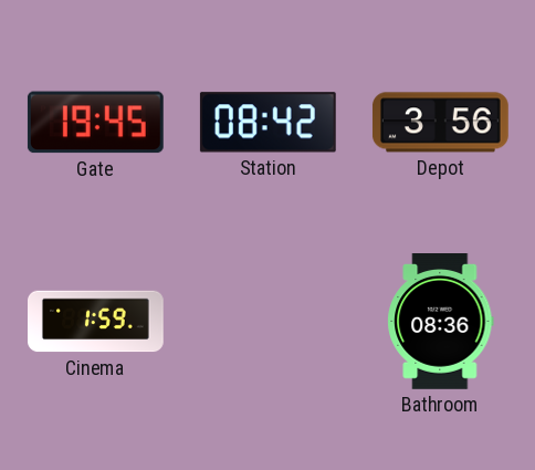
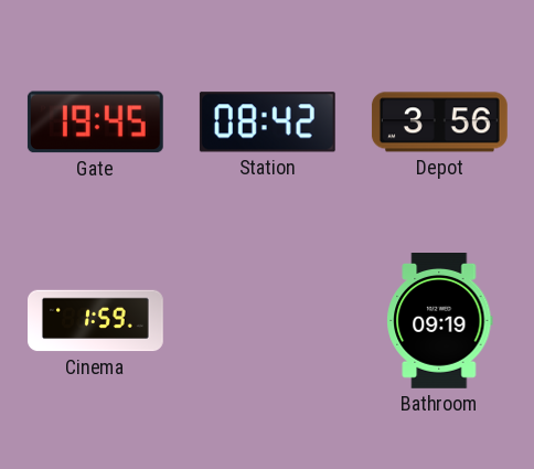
Bathroom: 08:36 -> 09:19
